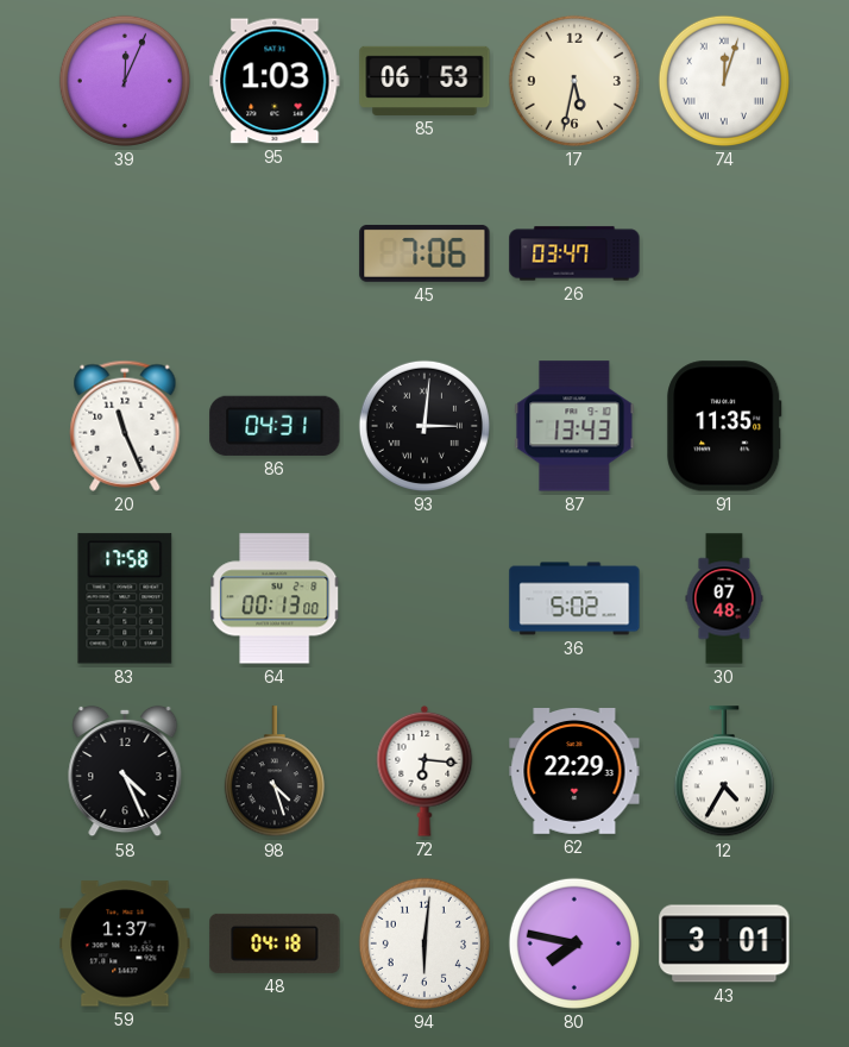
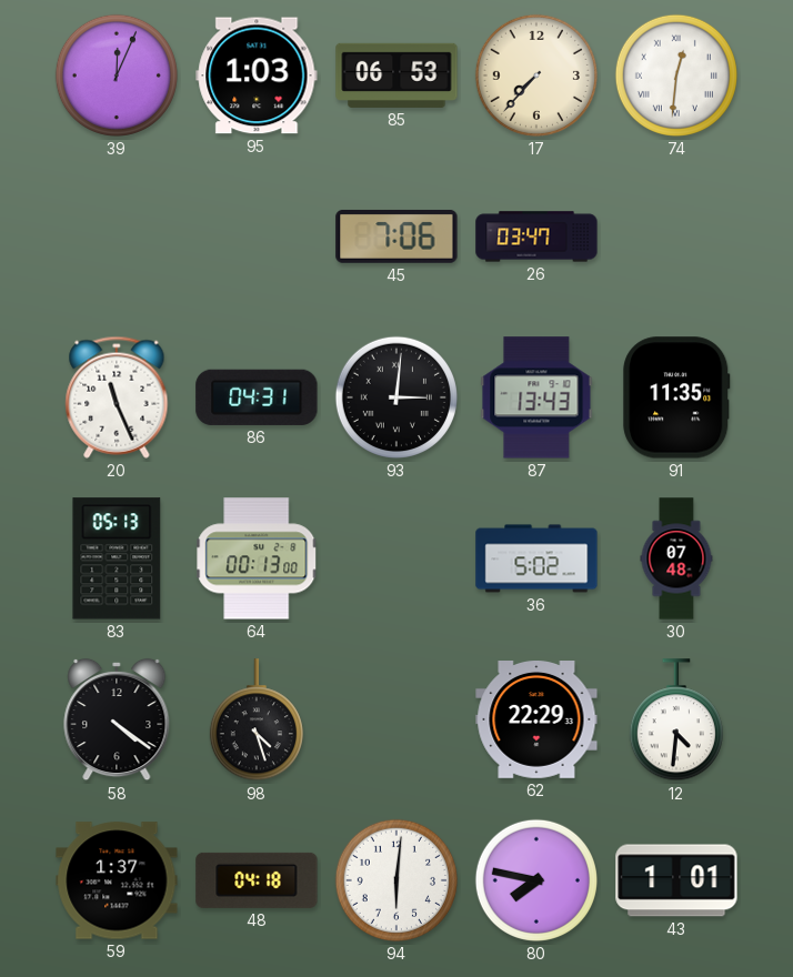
17: 5:32 -> 7:37
74: 12:03 -> 12:31
83: 17:58 -> 05:13
58: 4:26 -> 4:21
72: 6:16 -> none
12: 4:35 -> 4:31
43: 3:01 -> 1:01
